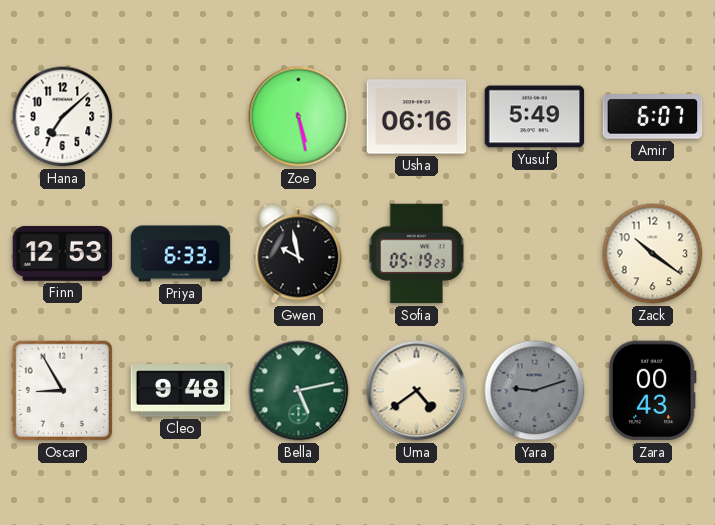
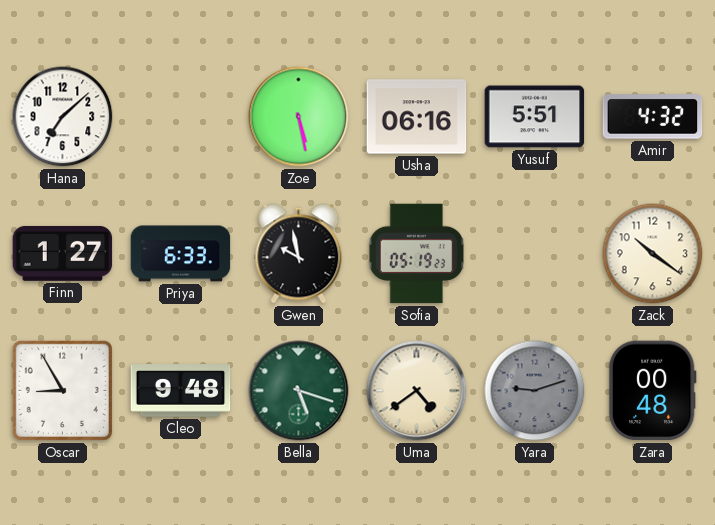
Yusuf: 5:49 -> 5:51
Amir: 6:07 -> 4:32
Finn: 12:53 -> 1:27
Bella: 5:13 -> 5:18
Zara: 00:43 -> 00:48
